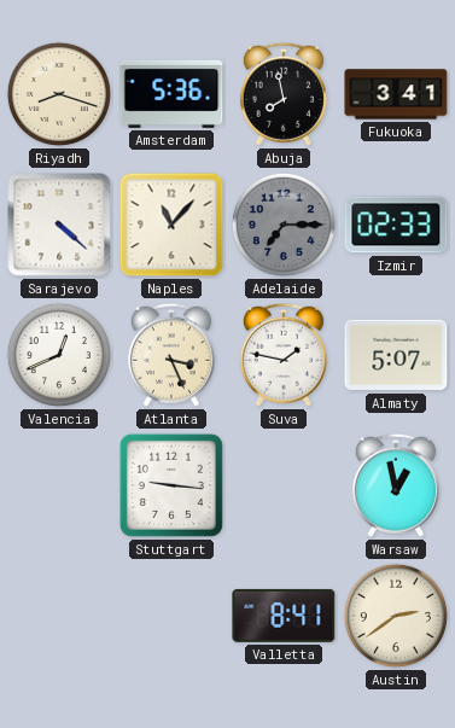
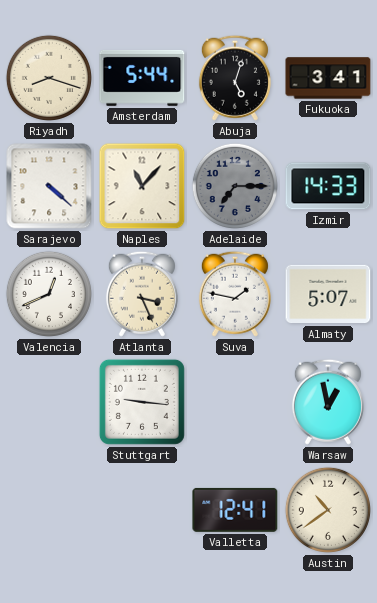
Amsterdam: 5:36 -> 5:44
Abuja: 7:58 -> 5:03
Izmir: 02:33 -> 14:33
Valletta: 8:41 -> 12:41
Austin: 2:39 -> 10:39
